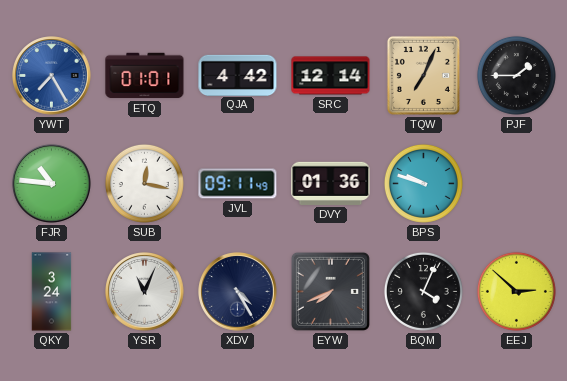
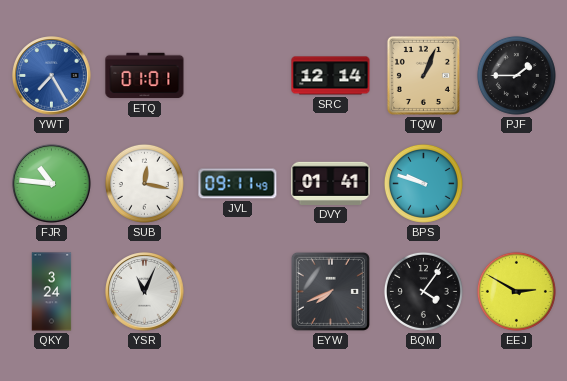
QJA: 4:42 -> none
TQW: 7:04 -> 1:04
DVY: 01:36 -> 01:41
XDV: 4:25 -> none
BQM: 4:04 -> 4:06
EEJ: 2:52 -> 2:50
